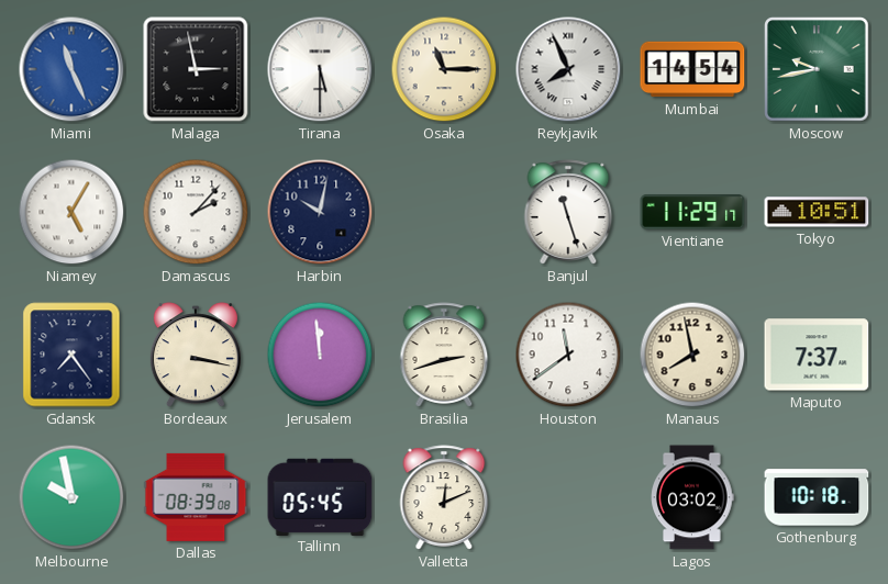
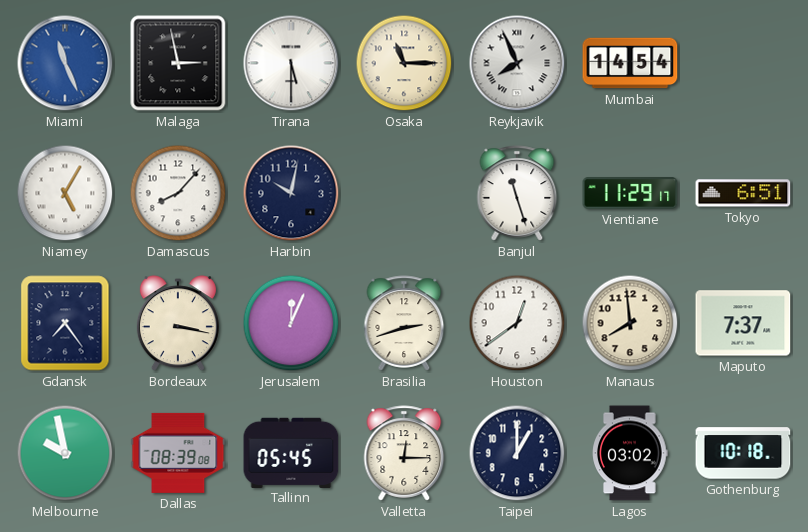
Moscow: 9:43 -> none
Damascus: 2:07 -> 8:07
Tokyo: 10:51 -> 6:51
Jerusalem: 11:59 -> 12:04
Houston: 11:39 -> 12:39
Manaus: 7:58 -> 7:59
Valletta: 12:11 -> 12:15
Taipei: none -> 1:00
